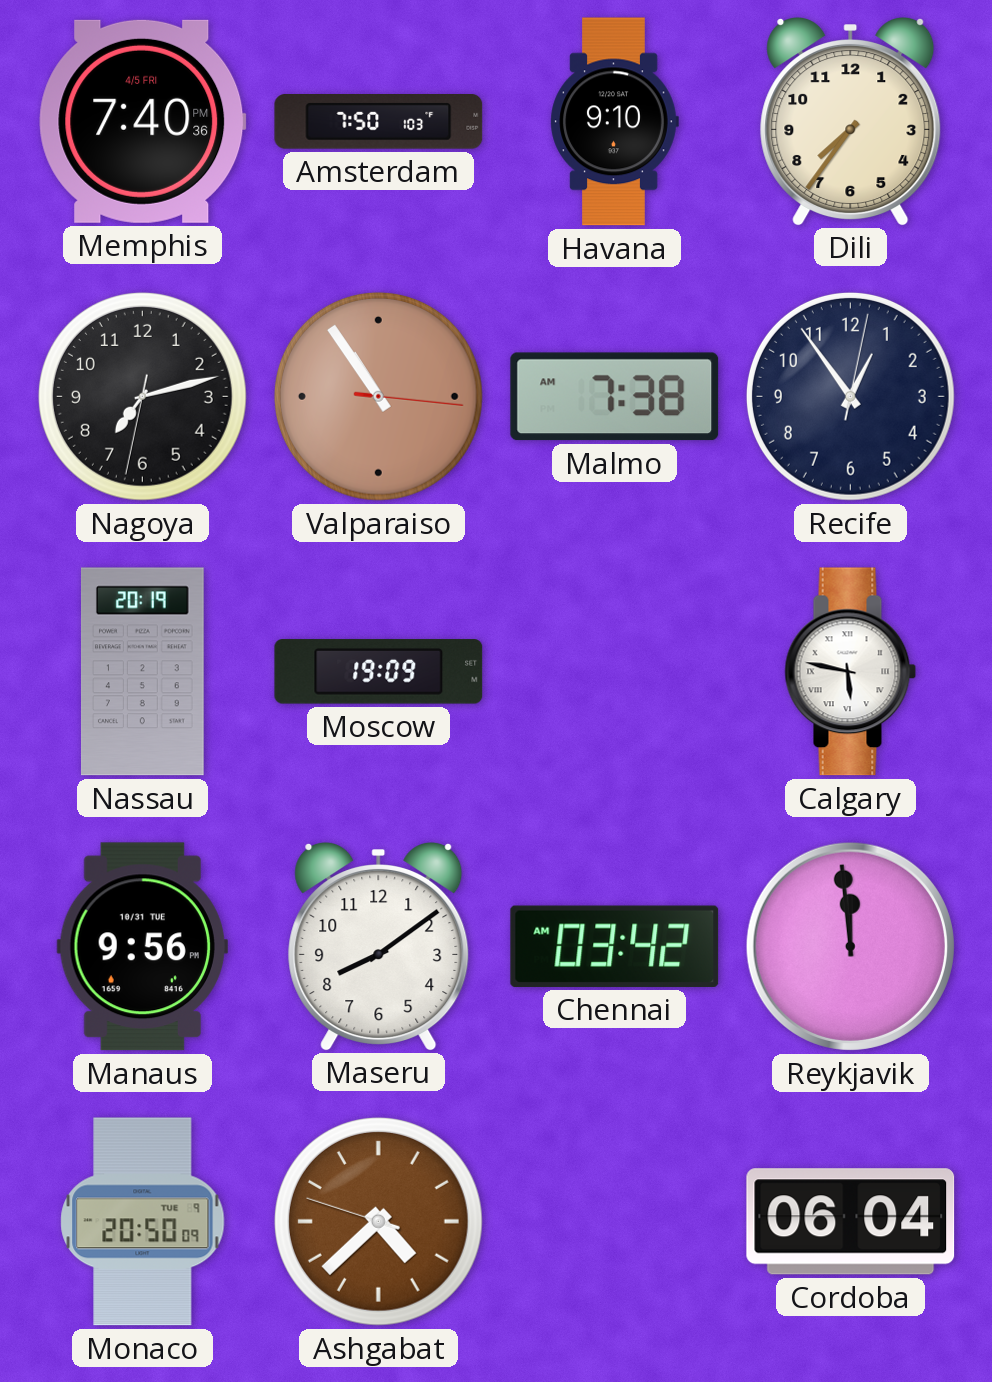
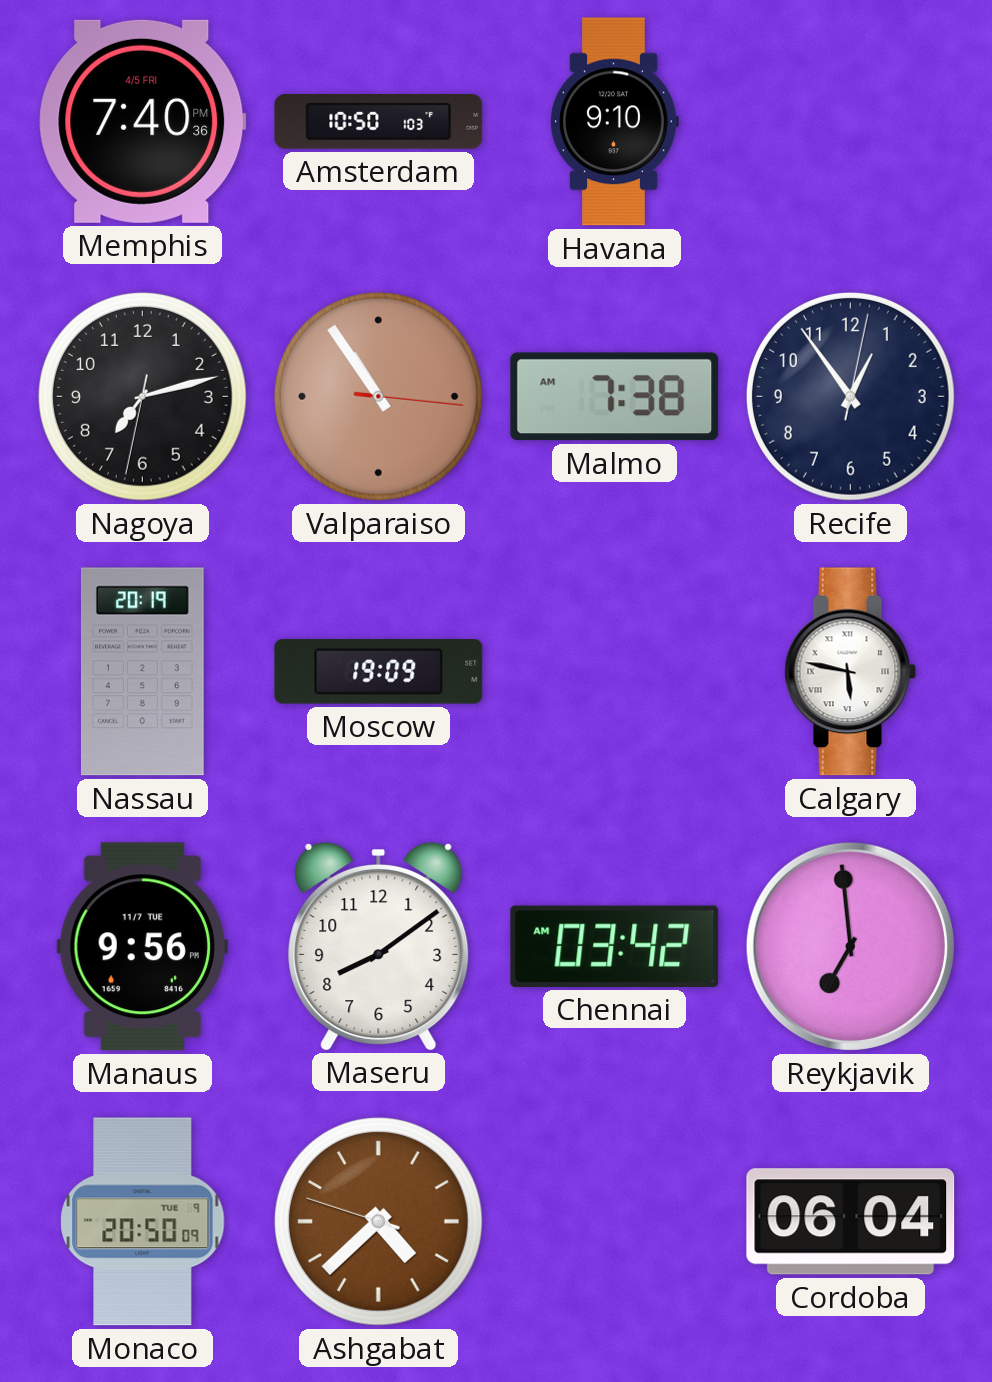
Amsterdam: 7:50 -> 10:50
Dili: 7:36 -> none
Manaus date: 10/31 TUE -> 11/7 TUE
Reykjavik: 11:59 -> 6:59
